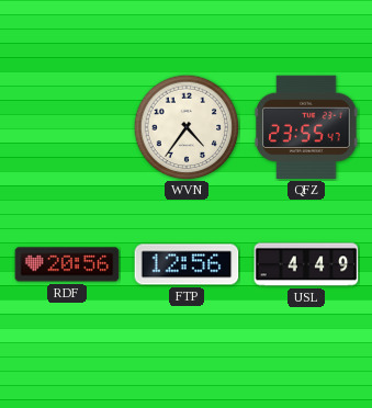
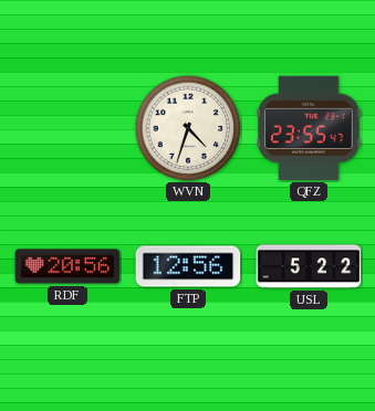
WVN: 4:36 -> 4:33
USL: 4:49 -> 5:22
